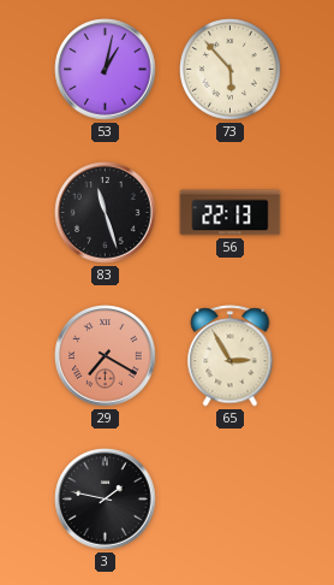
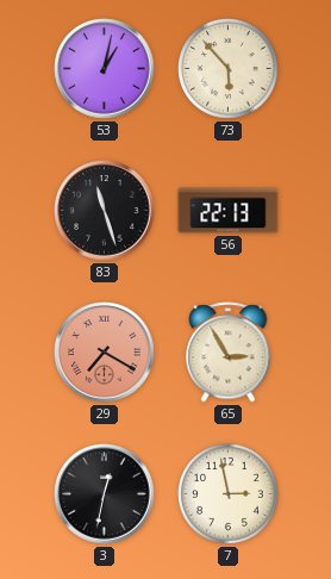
3: 1:47 -> 12:32
7: none -> 2:58
